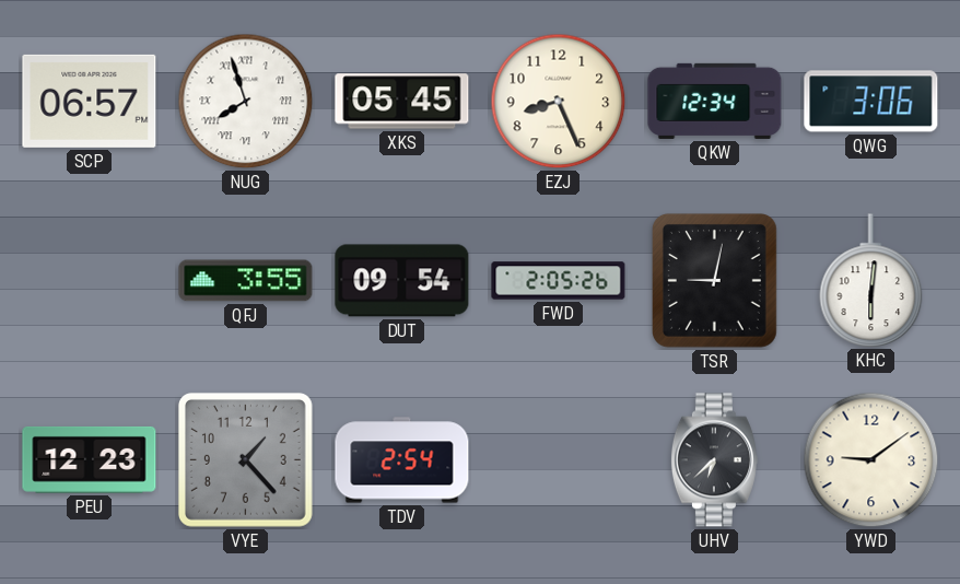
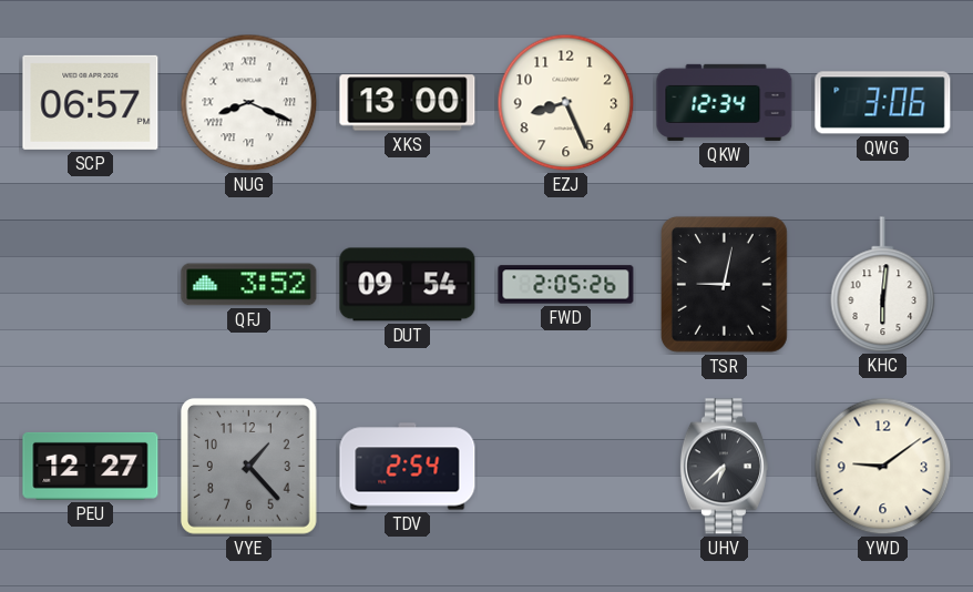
NUG: 7:57 -> 8:19
XKS: 05:45 -> 13:00
QFJ: 3:55 -> 3:52
PEU: 12:23 -> 12:27
